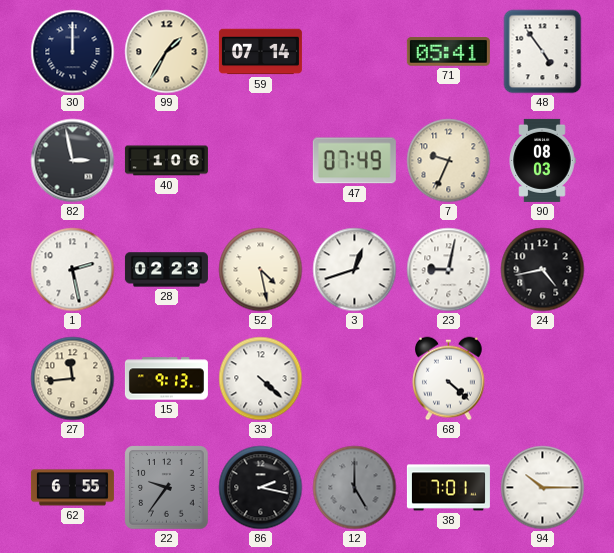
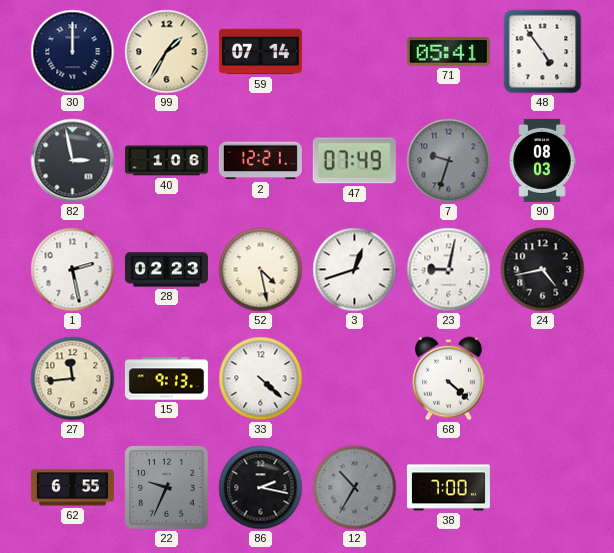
2: none -> 12:21
7: 9:34 -> 9:33
7 dial: cream -> grey
22: 9:36 -> 9:34
12: 5:00 -> 10:35
38: 7:01 -> 7:00
94: 10:15 -> none
